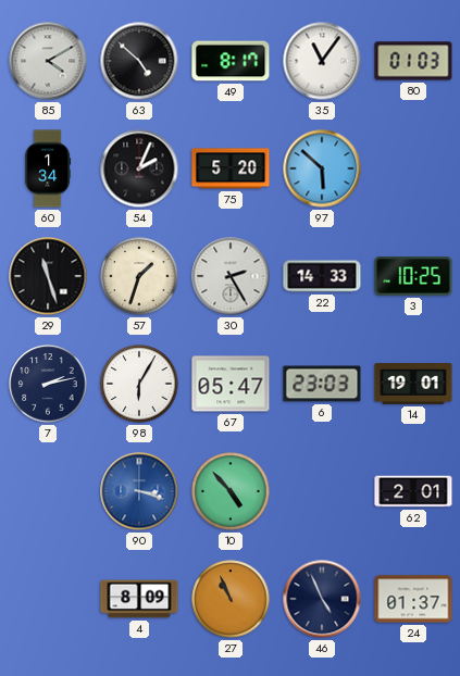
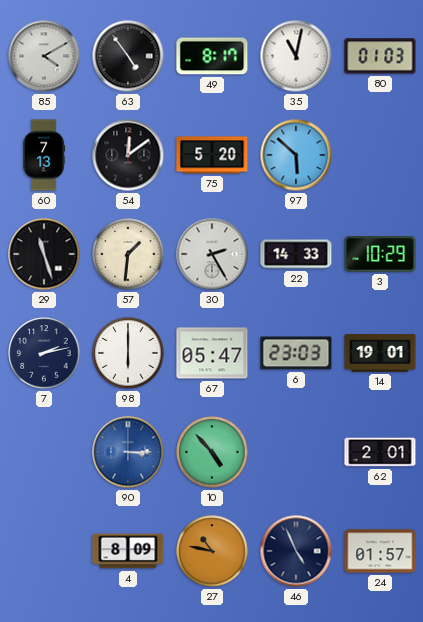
63: 4:52 -> 4:54
35: 11:06 -> 11:02
60: 1:34 -> 7:13
54: 2:04 -> 12:09
57: 1:33 -> 1:31
3: 10:25 -> 10:29
98: 6:05 -> 6:00
90: 3:18 -> 3:15
27: 10:56 -> 10:47
24: 01:37 -> 01:57
